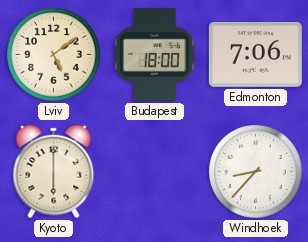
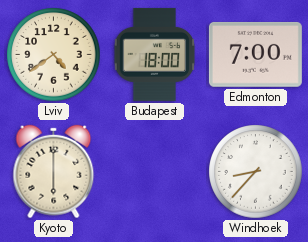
Lviv: 5:09 -> 4:39
Edmonton: 7:06 -> 7:00
